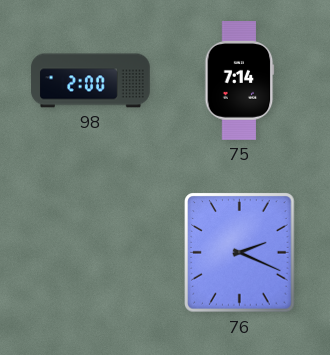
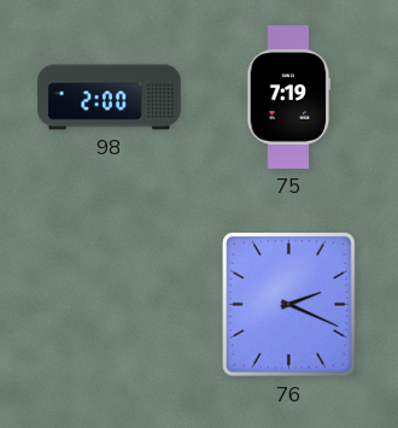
75: 7:14 -> 7:19
